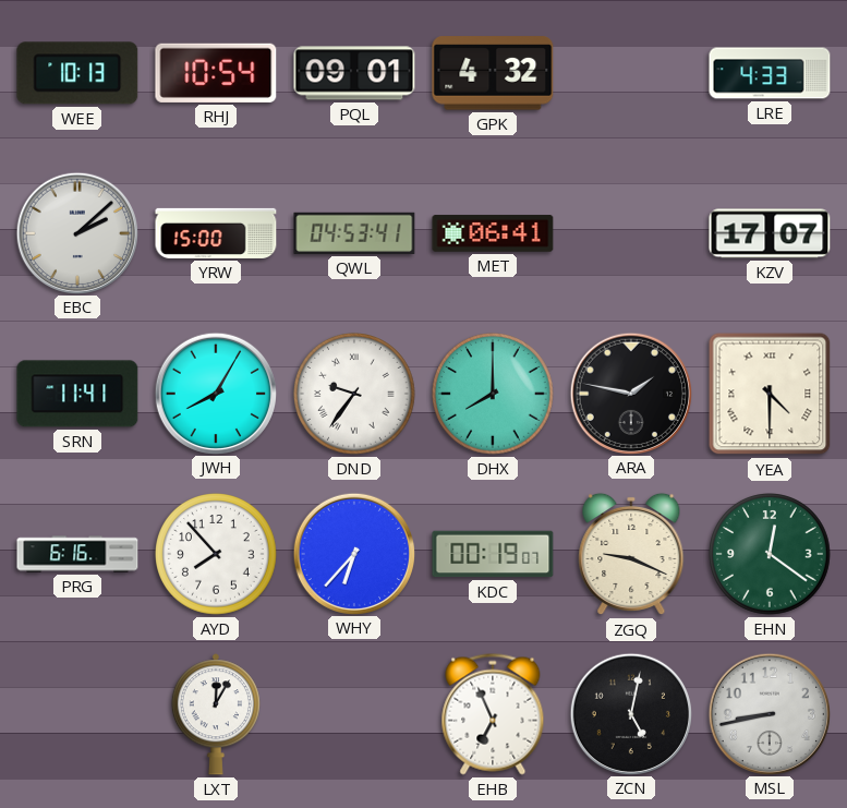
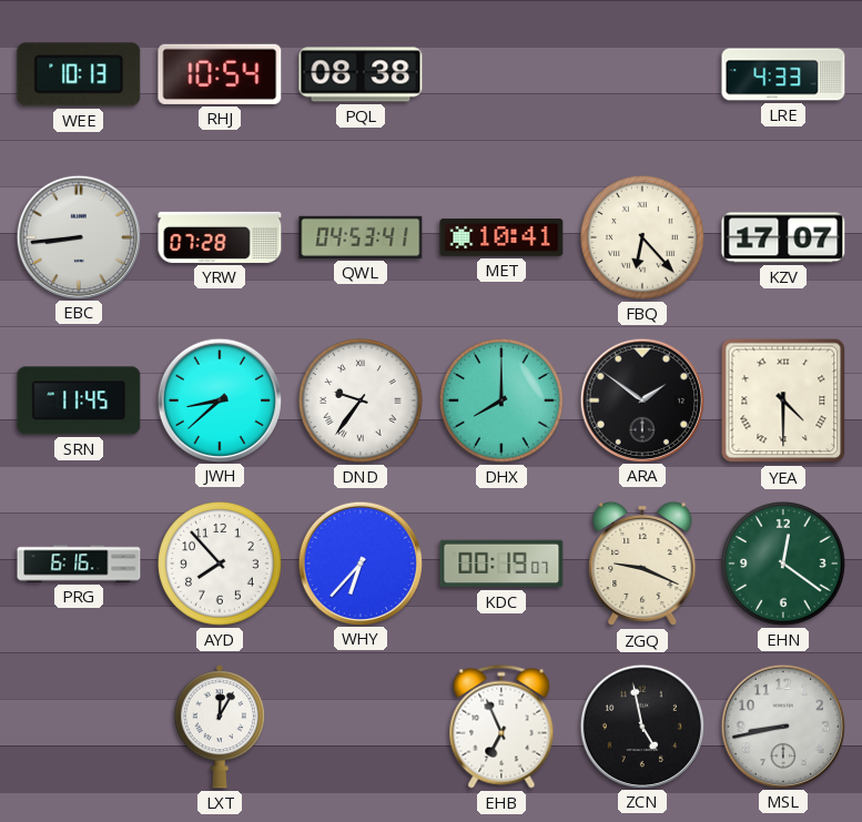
PQL: 09:01 -> 08:38
GPK: 4:32 -> none
EBC: 2:08 -> 8:44
YRW: 15:00 -> 07:28
MET: 06:41 -> 10:41
FBQ: none -> 6:23
SRN: 11:41 -> 11:45
JWH: 8:05 -> 8:38
ARA: 1:47 -> 1:51
ZCN: 5:02 -> 4:58
